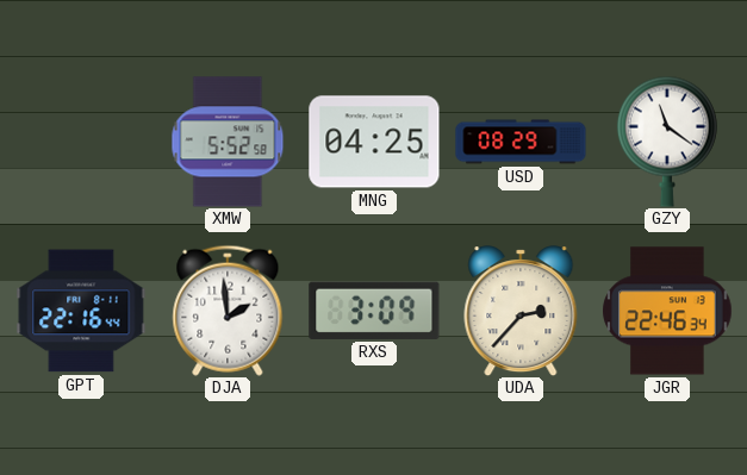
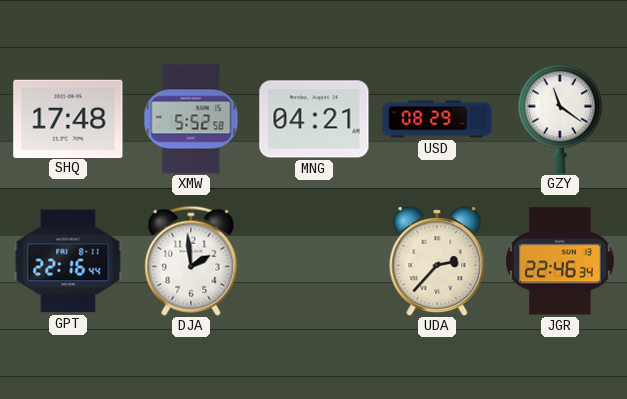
SHQ: none -> 17:48
MNG: 04:25 -> 04:21
RXS: 3:09 -> none
